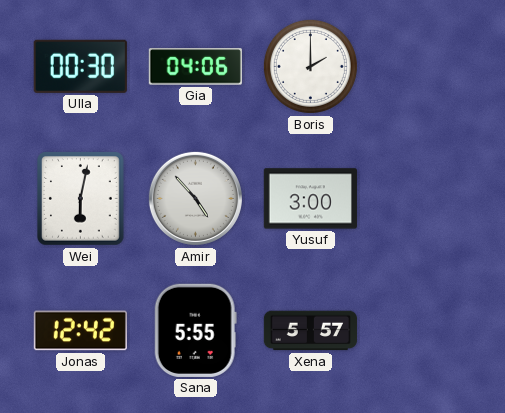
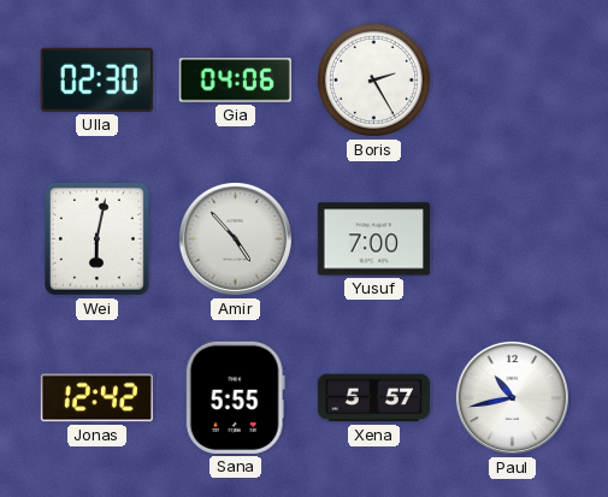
Ulla: 00:30 -> 02:30
Boris: 2:00 -> 2:25
Yusuf: 3:00 -> 7:00
Paul: none -> 10:43
